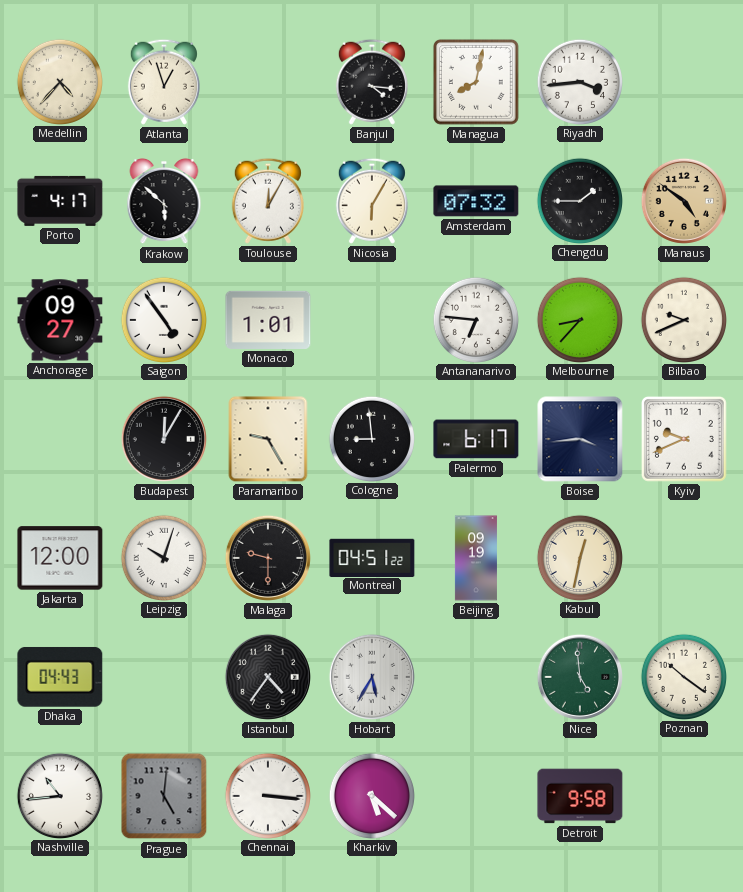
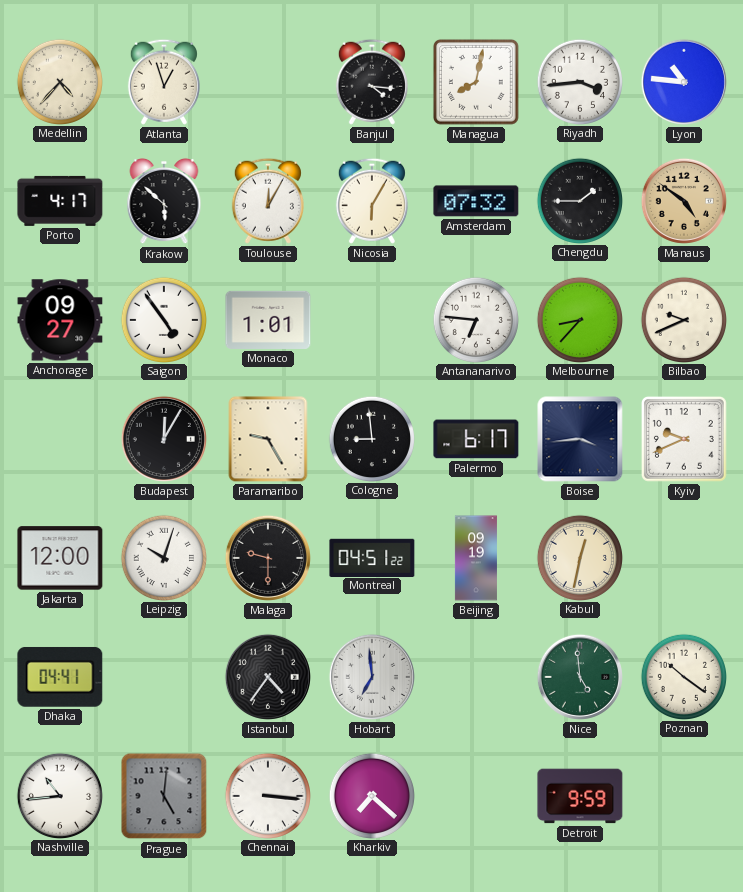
Lyon: none -> 10:46
Dhaka: 04:43 -> 04:41
Hobart: 5:35 -> 6:59
Kharkiv: 5:22 -> 7:22
Detroit: 9:58 -> 9:59
